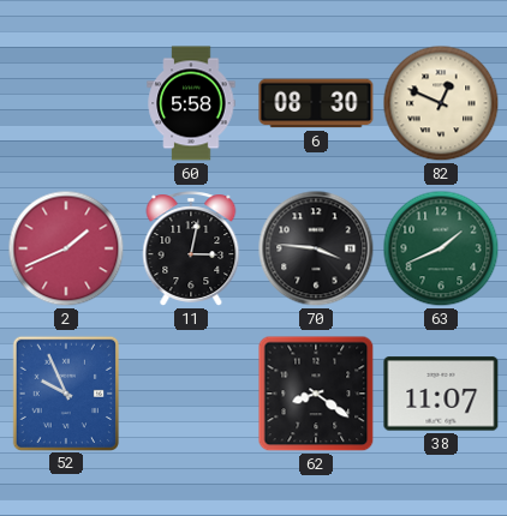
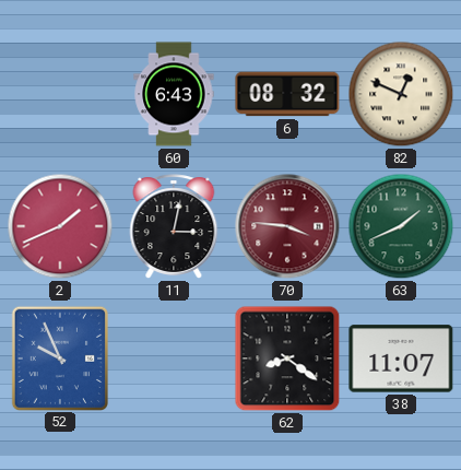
60: 5:58 -> 6:43
6: 08:30 -> 08:32
70 dial: black -> burgundy
